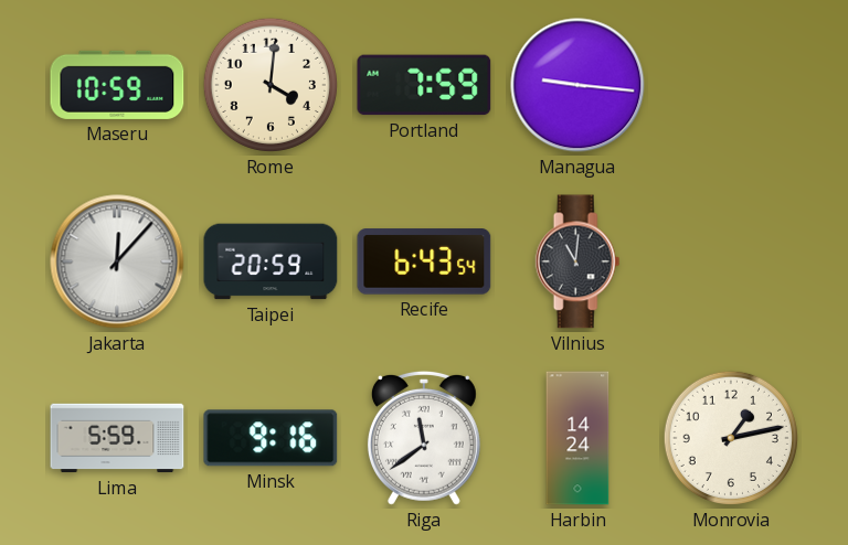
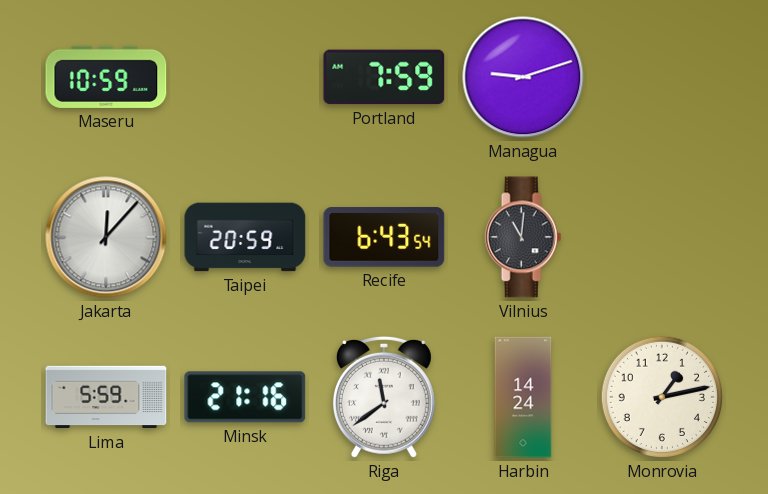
Rome: 4:01 -> none
Managua: 9:16 -> 9:12
Minsk: 9:16 -> 21:16
